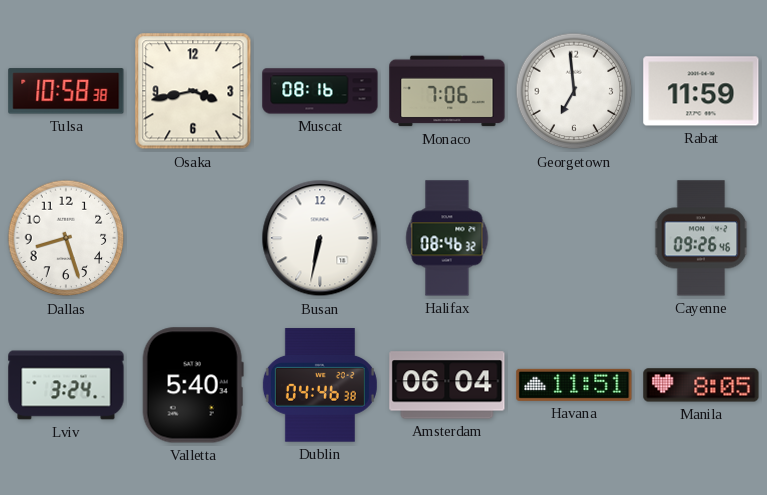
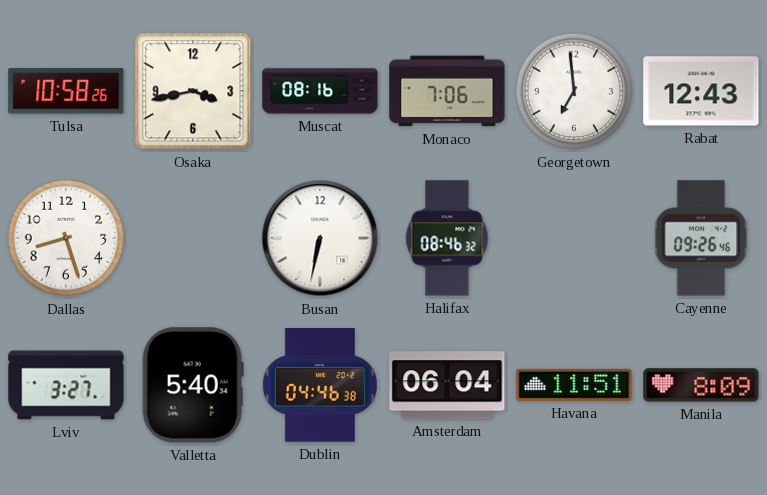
Tulsa: 10:58:38 -> 10:58:26
Rabat: 11:59 -> 12:43
Lviv: 3:24 -> 3:27
Manila: 8:05 -> 8:09
